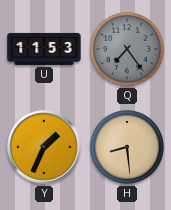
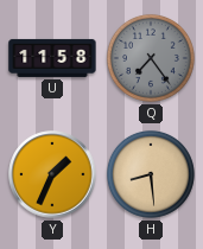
U: 11:53 -> 11:58
